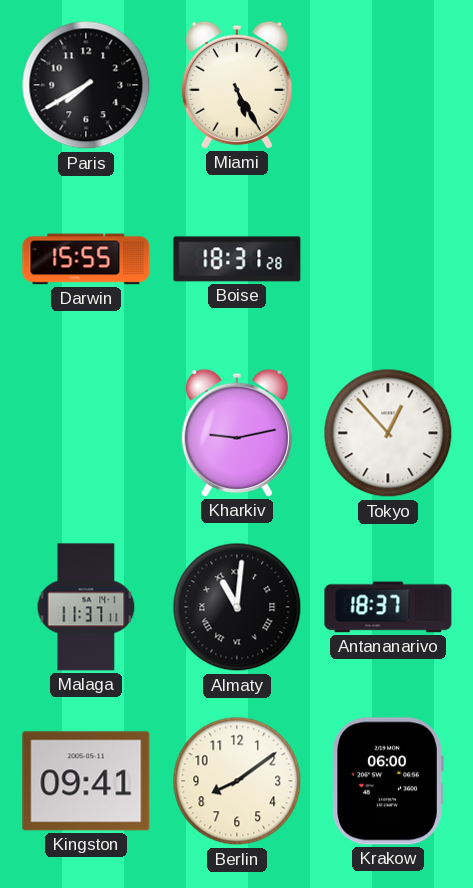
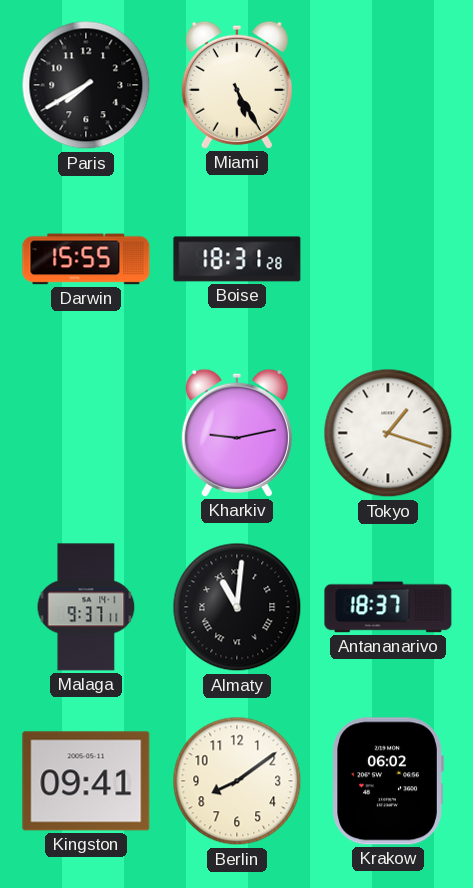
Tokyo: 12:53 -> 1:18
Malaga: 11:37 -> 9:37
Krakow: 06:00 -> 06:02
